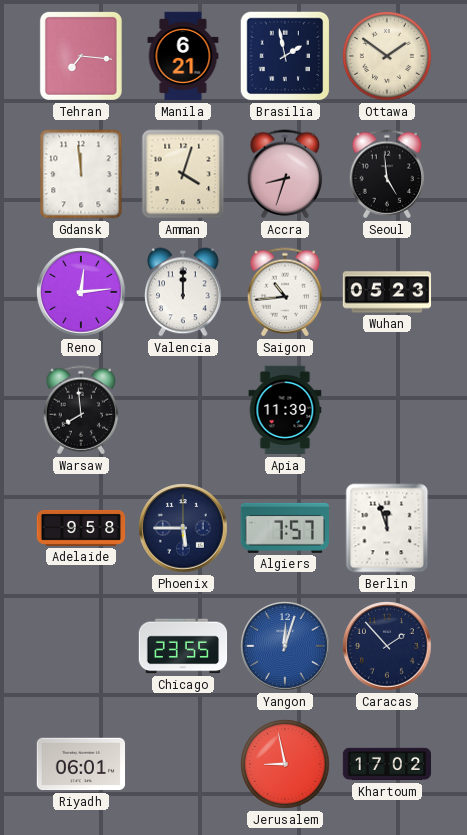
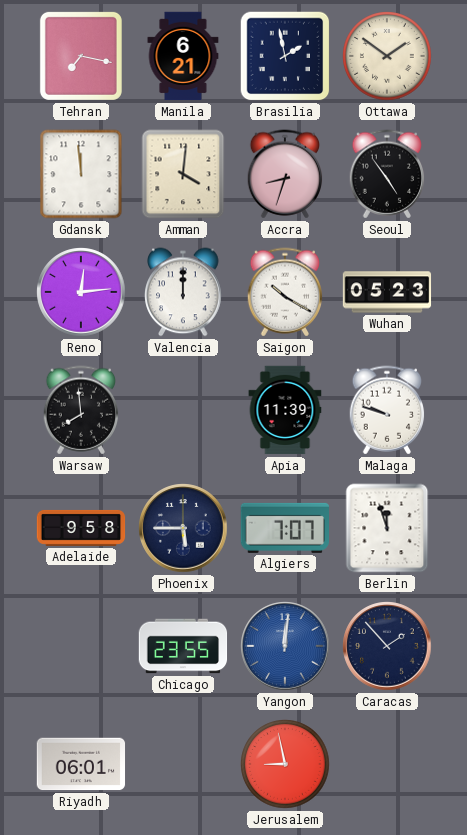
Tehran: 7:16 -> 7:17
Amman: 4:03 -> 4:01
Seoul: 4:59 -> 4:54
Saigon: 10:44 -> 10:20
Malaga: none -> 9:48
Algiers: 7:57 -> 7:07
Yangon: 12:03 -> 12:01
Khartoum: 17:02 -> none
